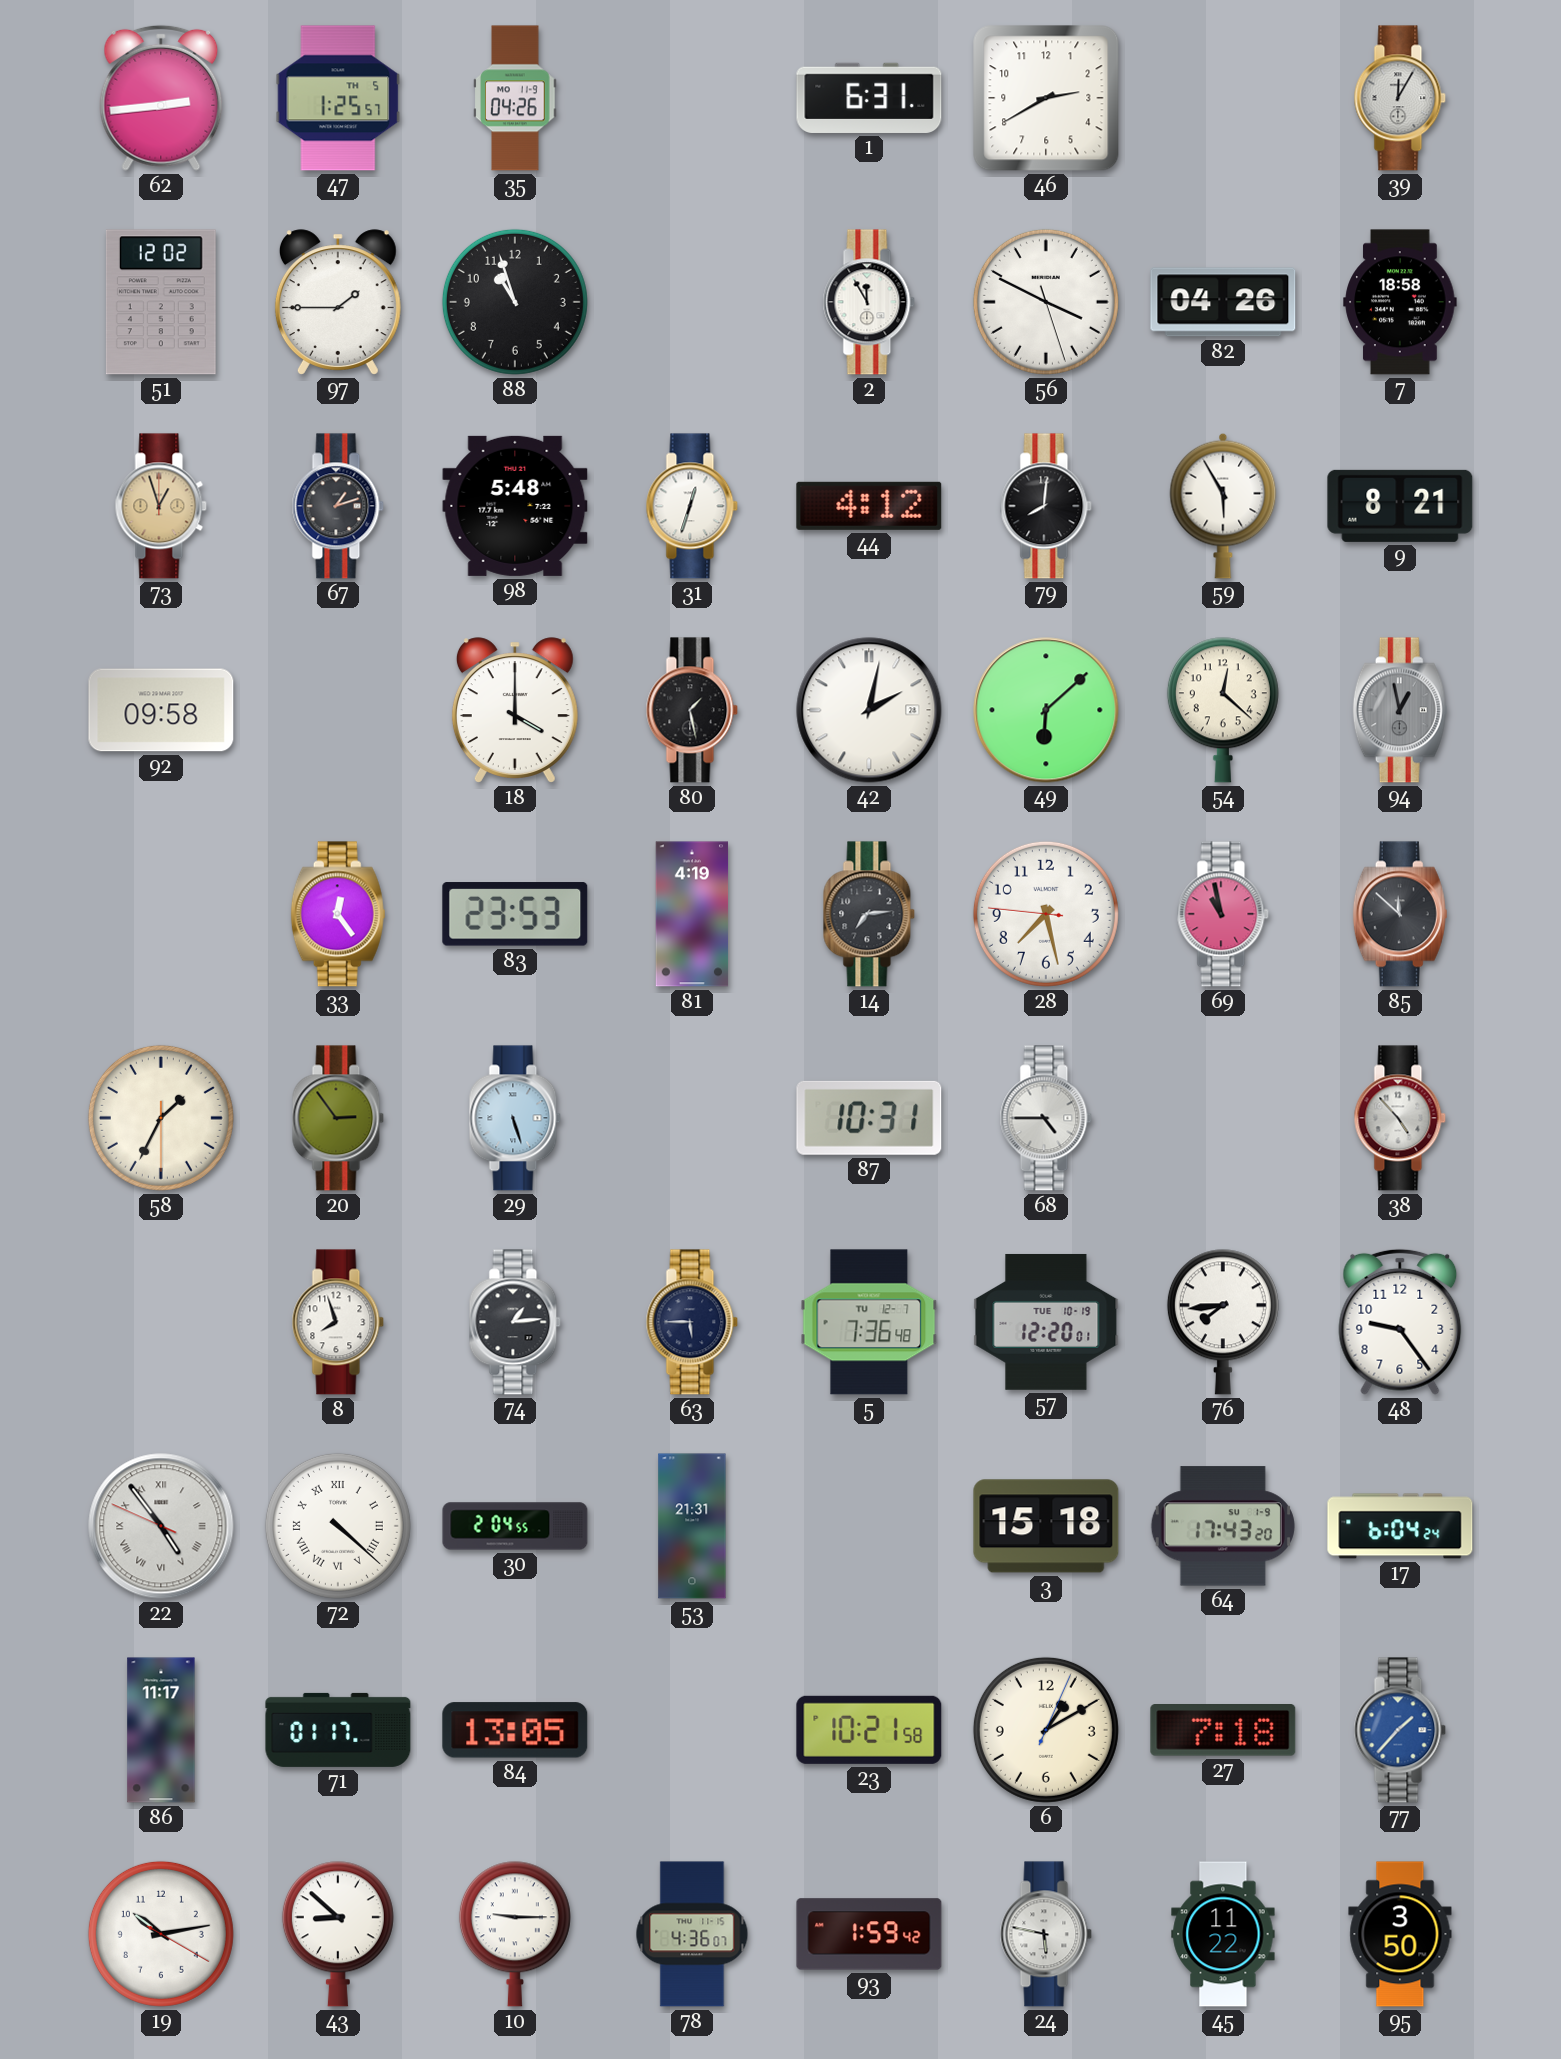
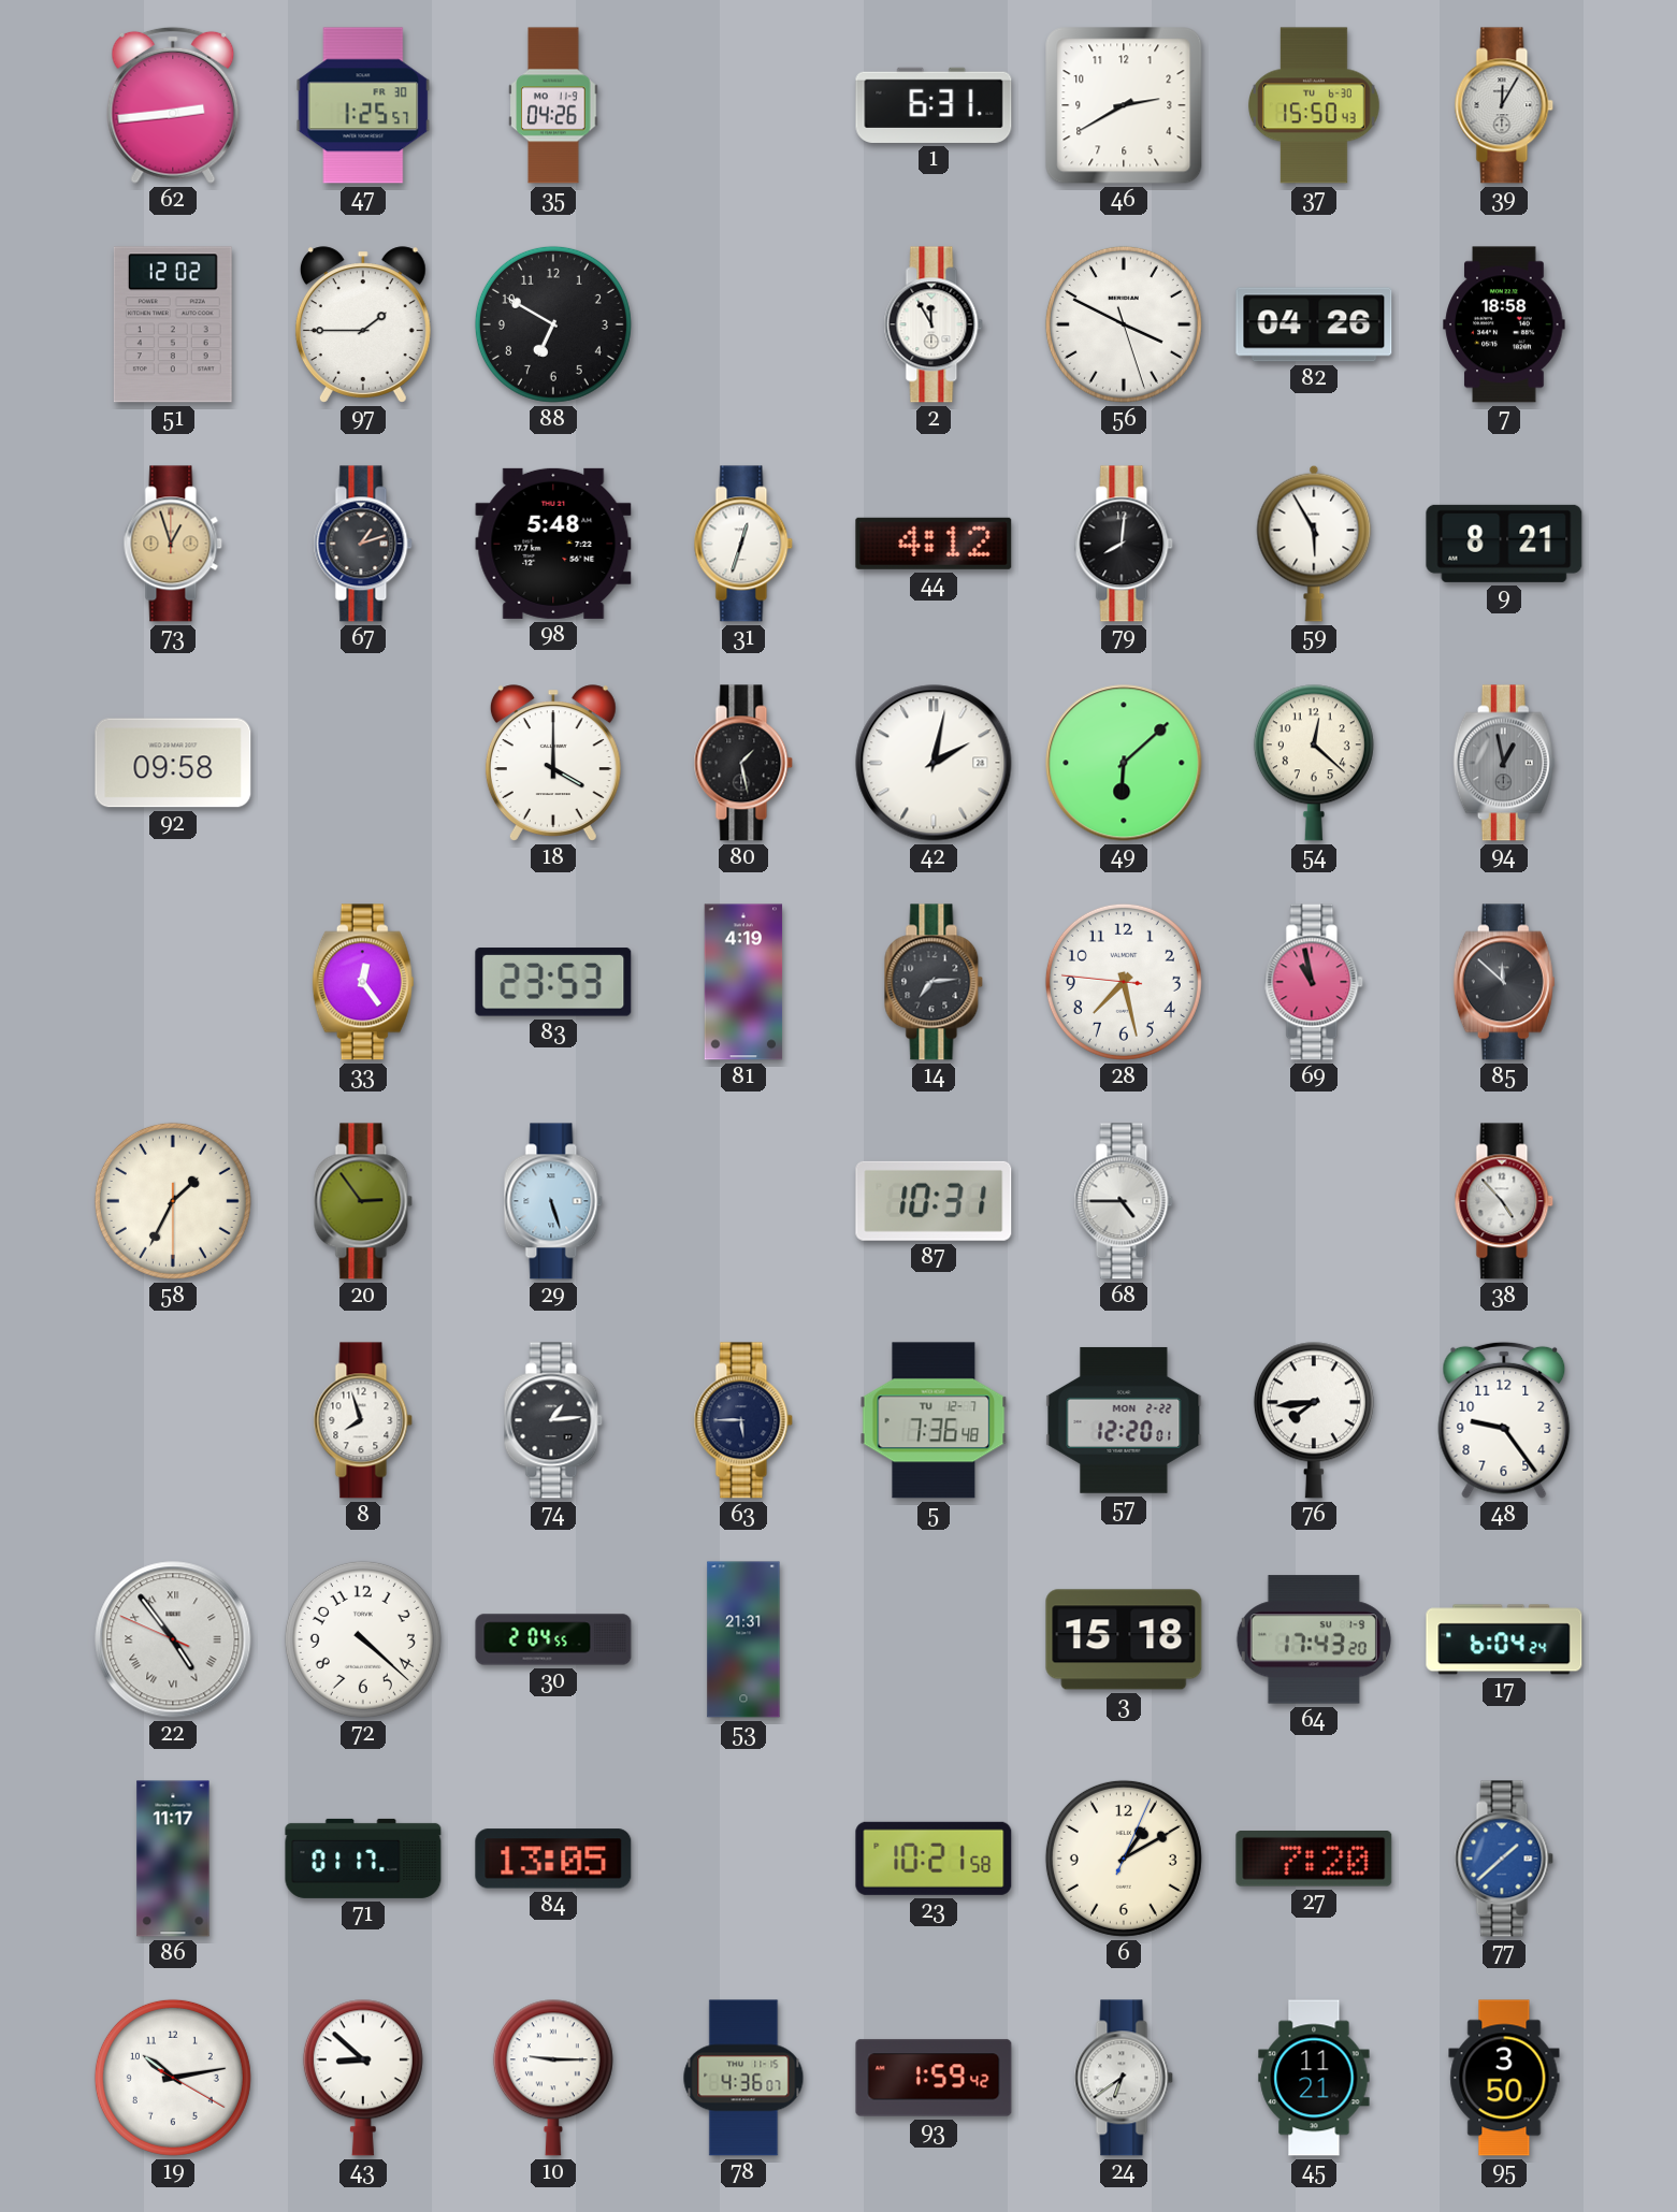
47 date: TH 5 -> FR 30
37: none -> 15:50
88: 10:57 -> 6:50
57 date: TUE 10-19 -> MON 2-22
72 numerals: Roman -> Arabic
27: 7:18 -> 7:20
77: 1:37 -> 1:38
24: 5:47 -> 6:39
45: 11:22 -> 11:21
